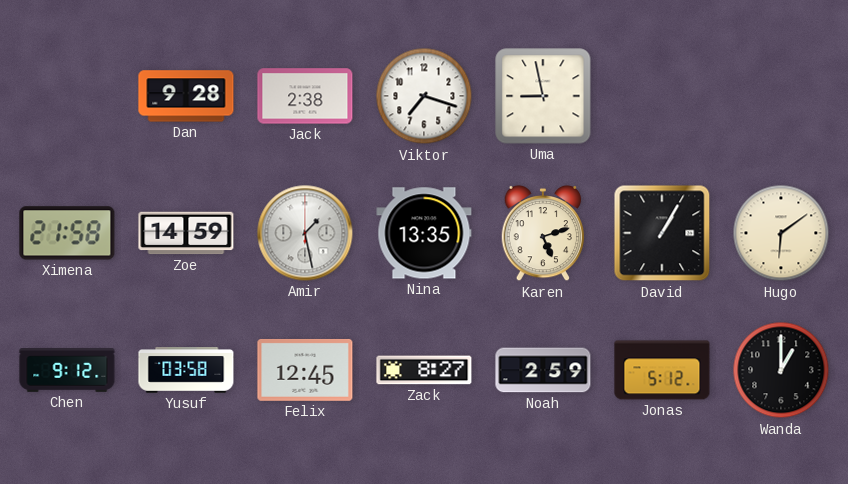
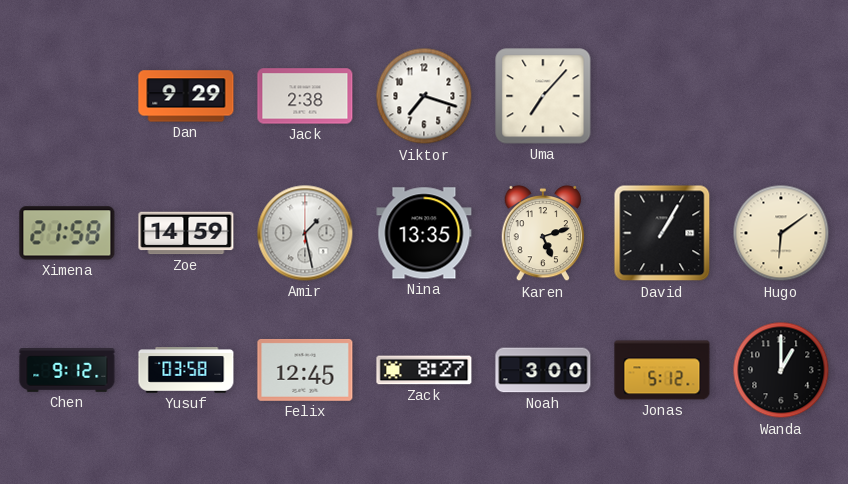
Dan: 9:28 -> 9:29
Uma: 8:58 -> 7:07
Noah: 2:59 -> 3:00
